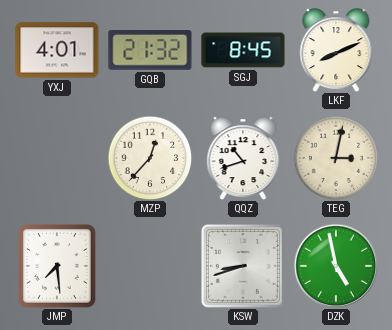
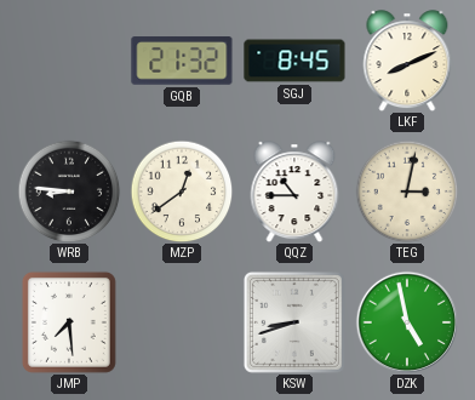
YXJ: 4:01 -> none
WRB: none -> 8:46
MZP: 12:37 -> 12:39
QQZ: 10:42 -> 10:45
